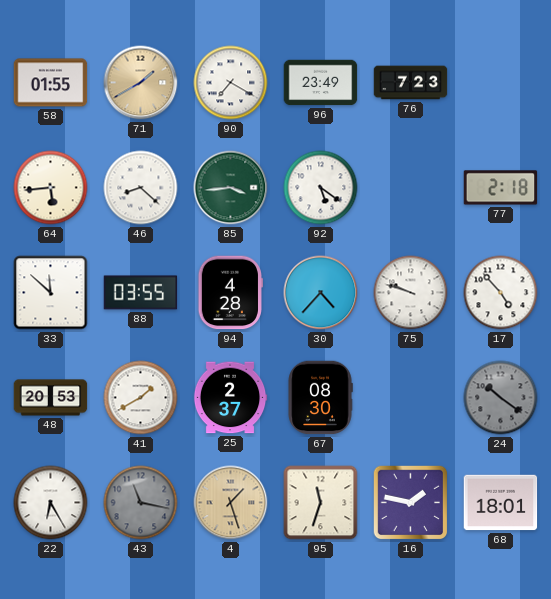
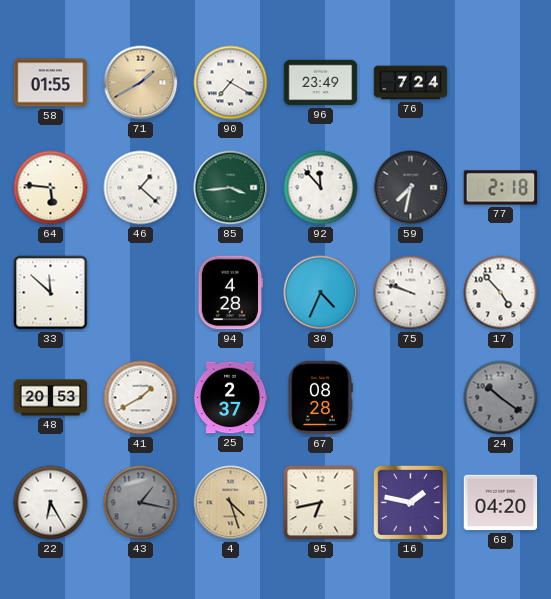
76: 7:23 -> 7:24
64: 5:44 -> 5:46
46: 8:22 -> 1:22
92: 5:21 -> 11:53
59: none -> 7:32
88: 03:55 -> none
30: 4:37 -> 4:34
67: 08:30 -> 08:28
43: 11:17 -> 1:17
4: 1:27 -> 4:27
95: 11:33 -> 6:43
68: 18:01 -> 04:20
